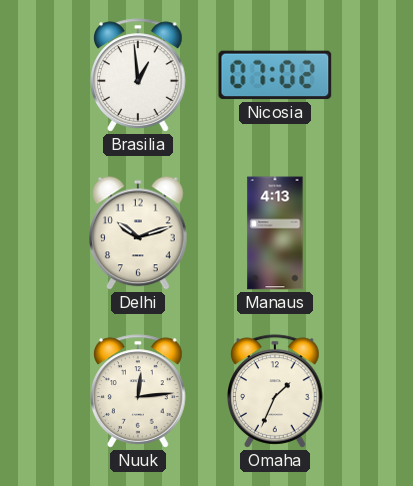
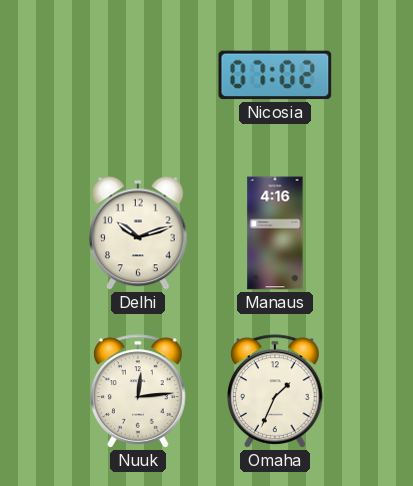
Brasilia: 12:59 -> none
Manaus: 4:13 -> 4:16
